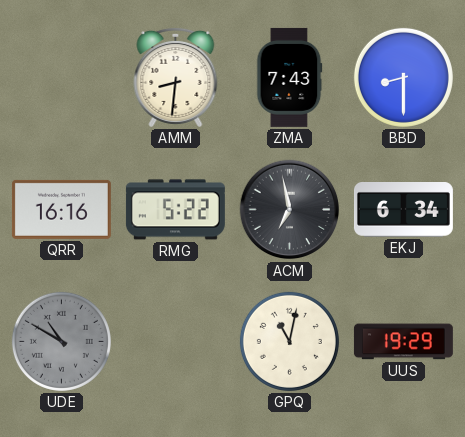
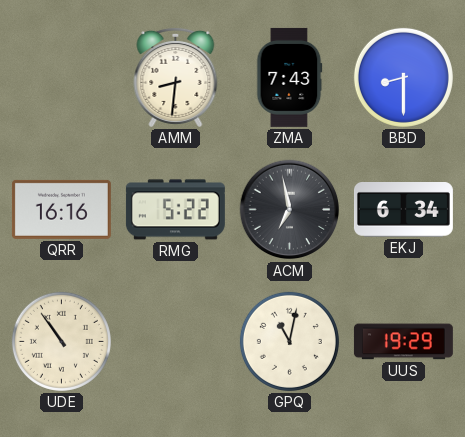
UDE: 10:50 -> 10:54
UDE dial: grey -> cream
